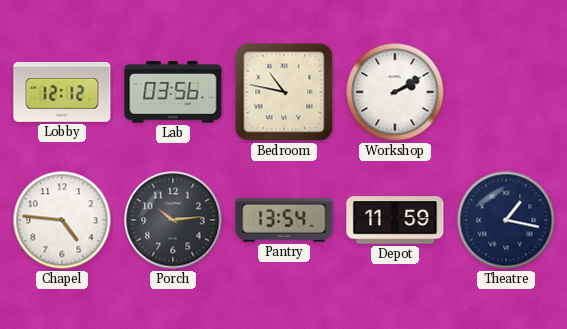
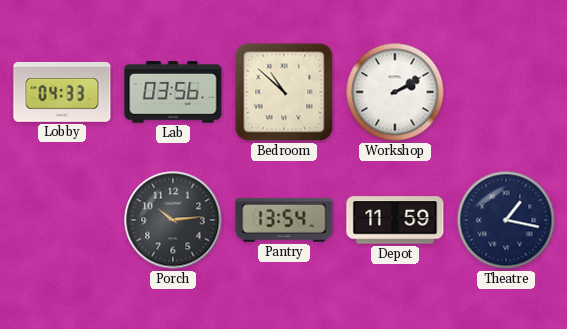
Lobby: 12:12 -> 04:33
Bedroom: 10:47 -> 10:52
Chapel: 4:46 -> none
